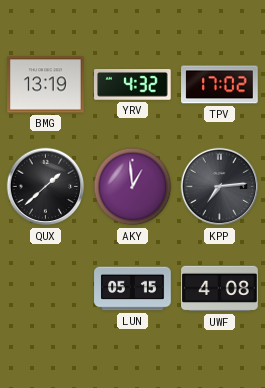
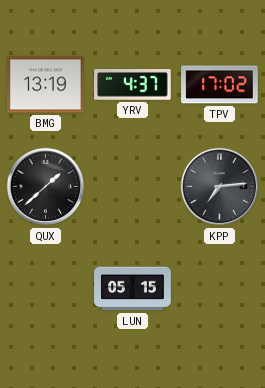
YRV: 4:32 -> 4:37
AKY: 12:59 -> none
UWF: 4:08 -> none
